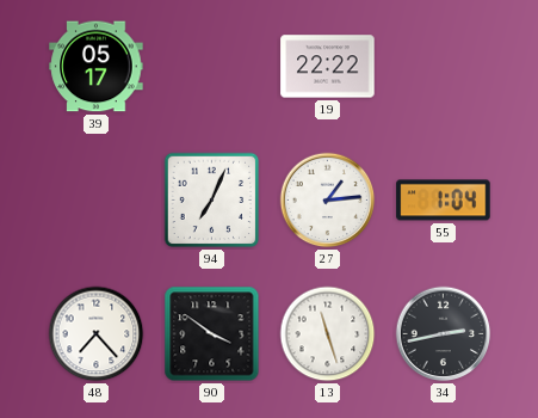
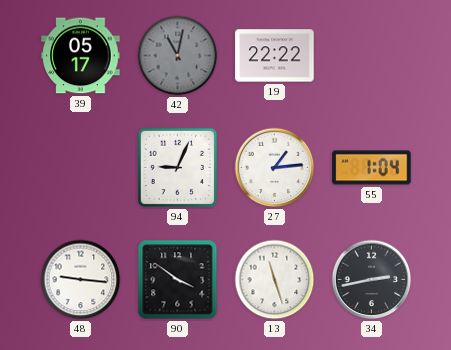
42: none -> 11:02
94: 7:04 -> 9:04
48: 7:23 -> 9:16
